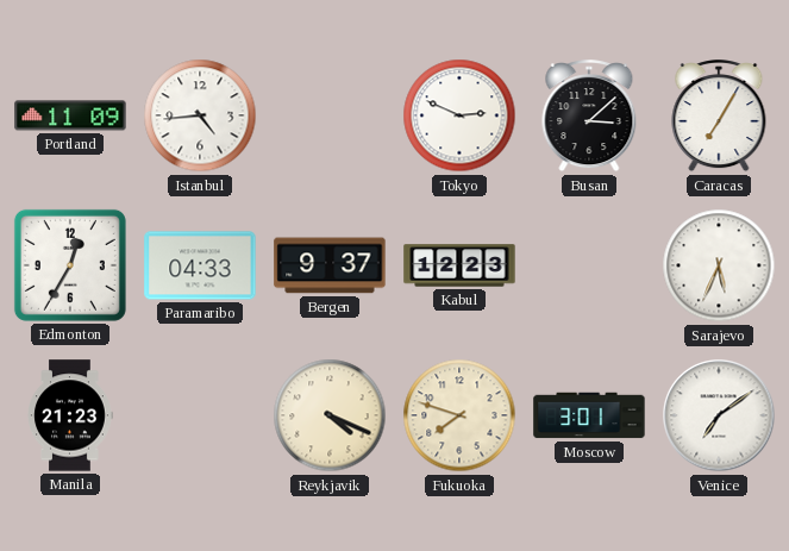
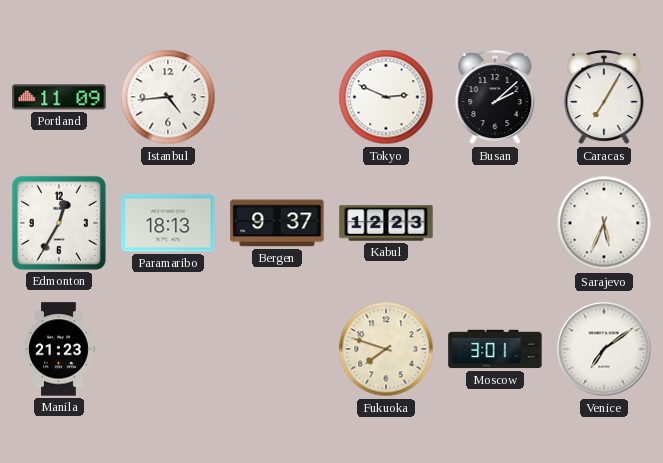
Busan: 3:08 -> 2:08
Paramaribo: 04:33 -> 18:13
Reykjavik: 4:19 -> none
